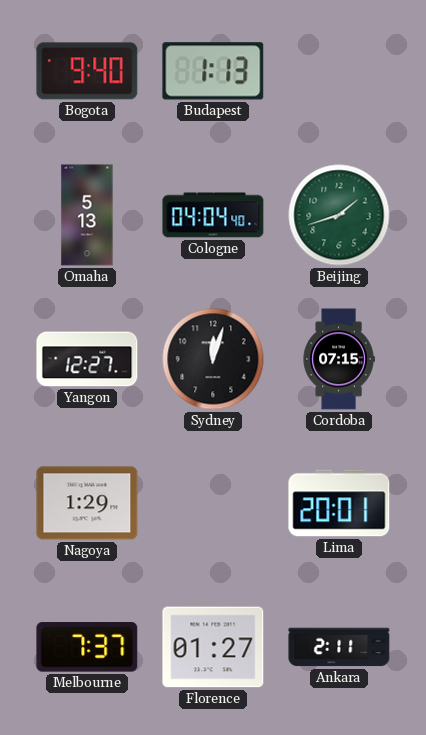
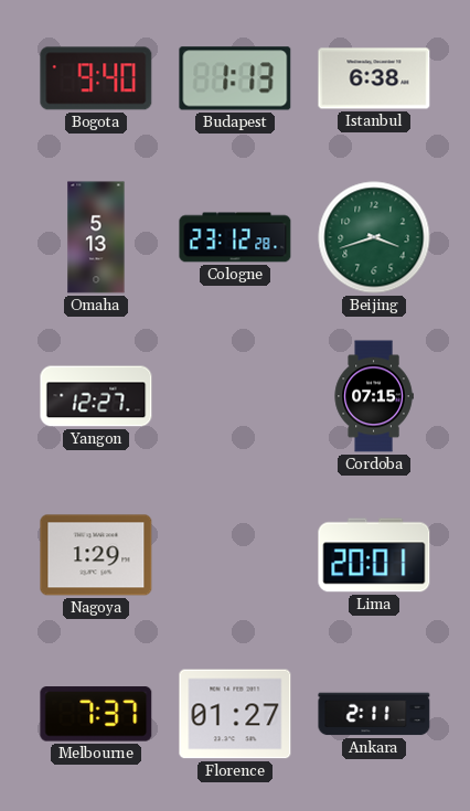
Istanbul: none -> 6:38
Cologne: 04:04 -> 23:12
Beijing: 1:42 -> 3:42
Sydney: 12:03 -> none
